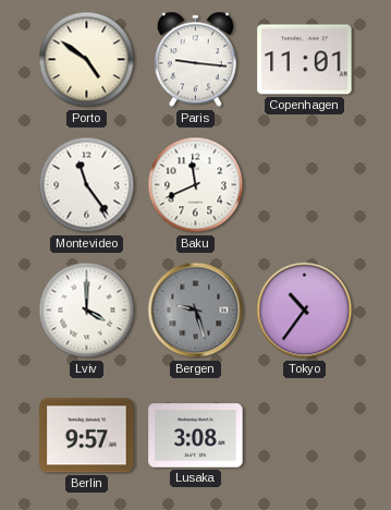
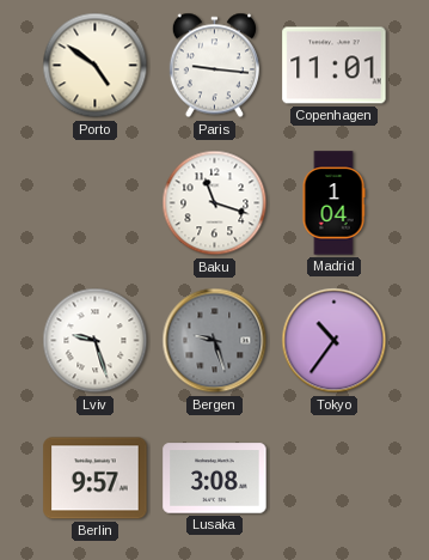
Montevideo: 11:24 -> none
Baku: 11:41 -> 11:18
Madrid: none -> 1:04
Lviv: 4:00 -> 9:27
